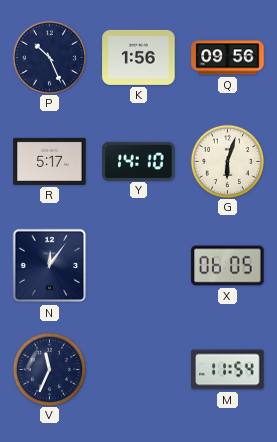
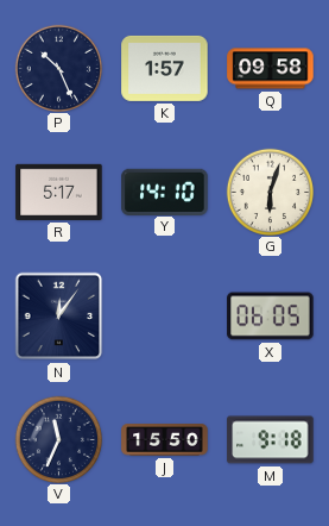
K: 1:56 -> 1:57
Q: 09:56 -> 09:58
J: none -> 15:50
M: 11:54 -> 9:18
